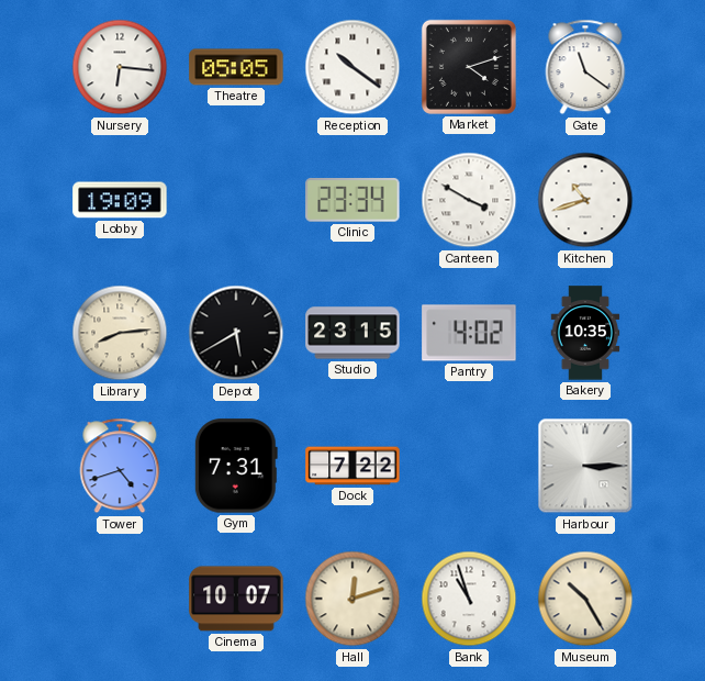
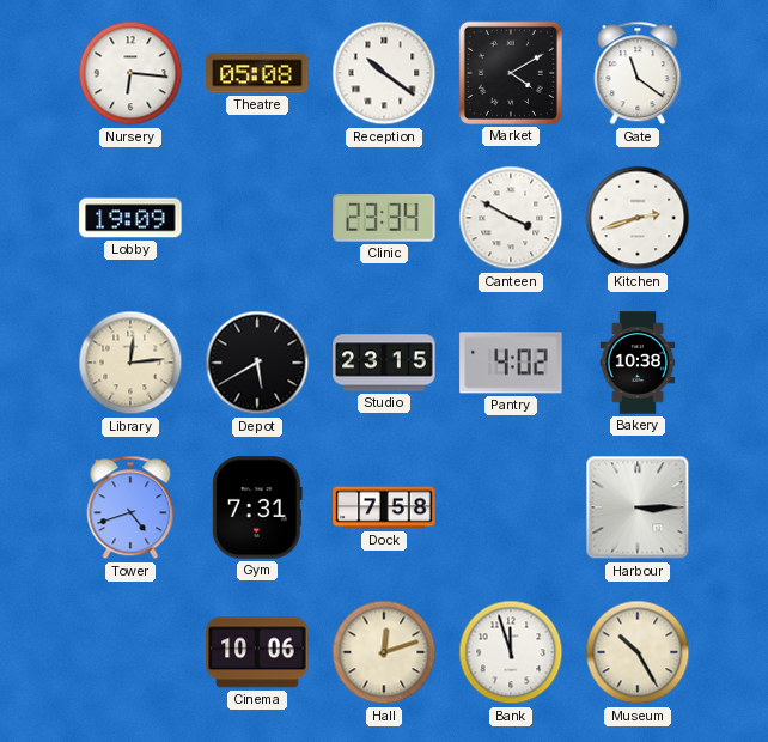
Theatre: 05:05 -> 05:08
Market: 4:12 -> 4:10
Kitchen: 10:42 -> 2:42
Library: 8:14 -> 12:14
Bakery: 10:35 -> 10:38
Dock: 7:22 -> 7:58
Cinema: 10:07 -> 10:06
Bank: 10:57 -> 11:57
